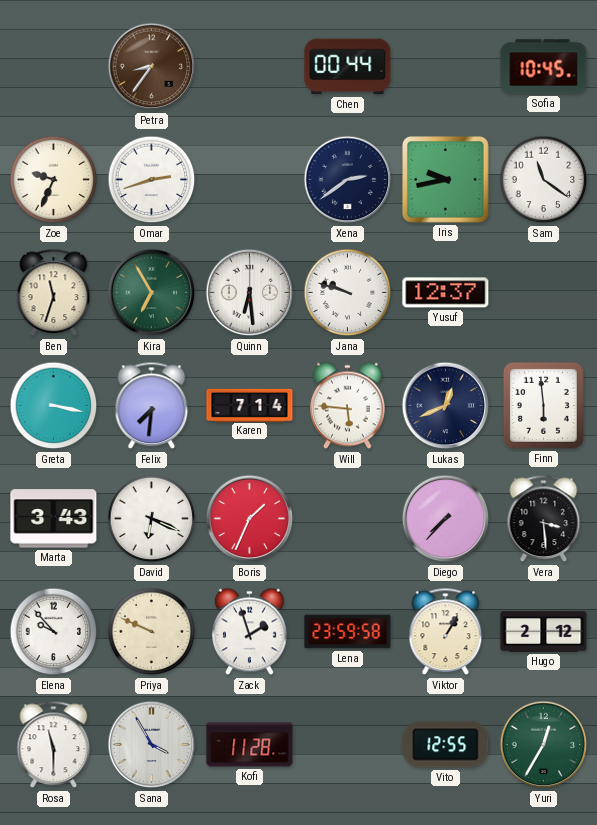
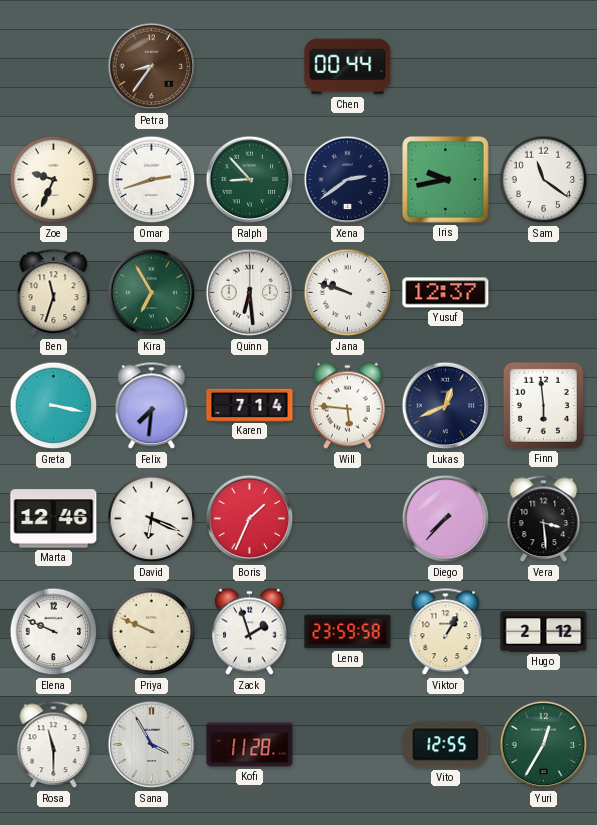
Sofia: 10:45 -> none
Ralph: none -> 8:53
Marta: 3:43 -> 12:46
Elena: 9:53 -> 9:49
